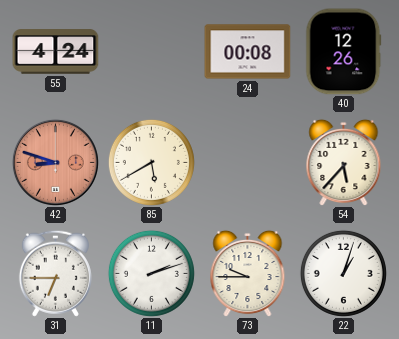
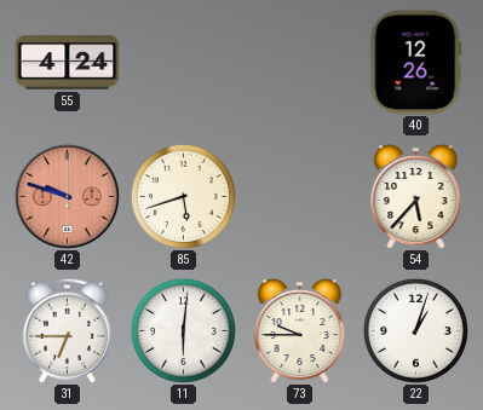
24: 00:08 -> none
42: 8:48 -> 9:48
85: 5:40 -> 5:42
11: 2:12 -> 6:01
